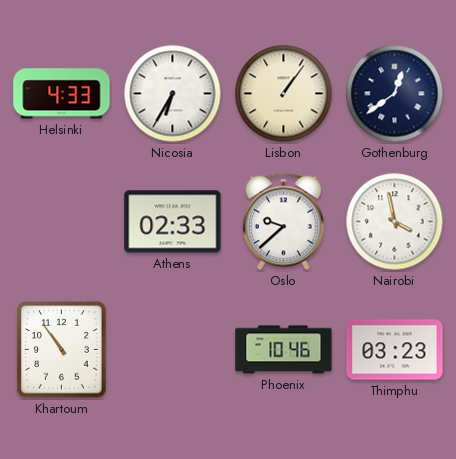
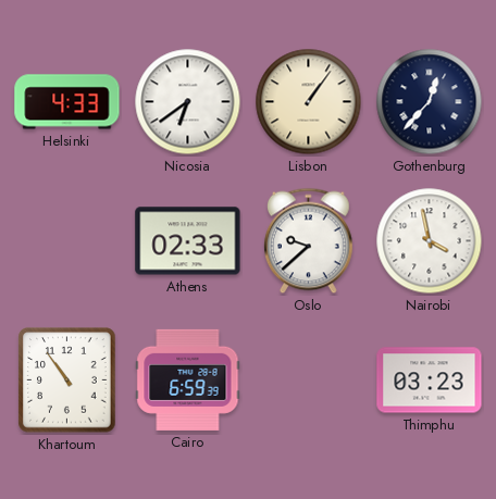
Nicosia: 6:35 -> 6:39
Gothenburg: 12:39 -> 12:37
Cairo: none -> 6:59
Phoenix: 10:46 -> none
